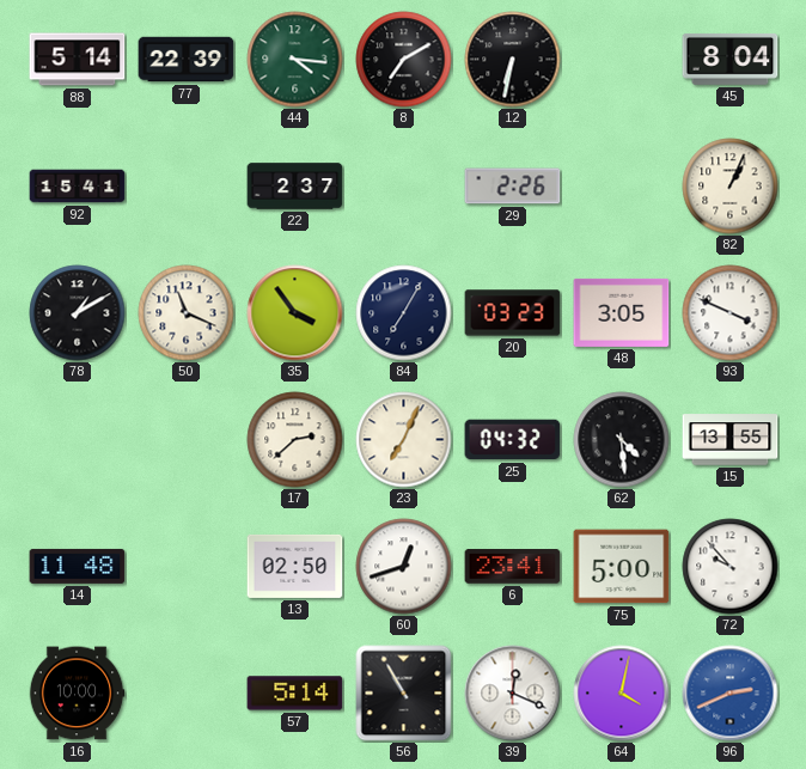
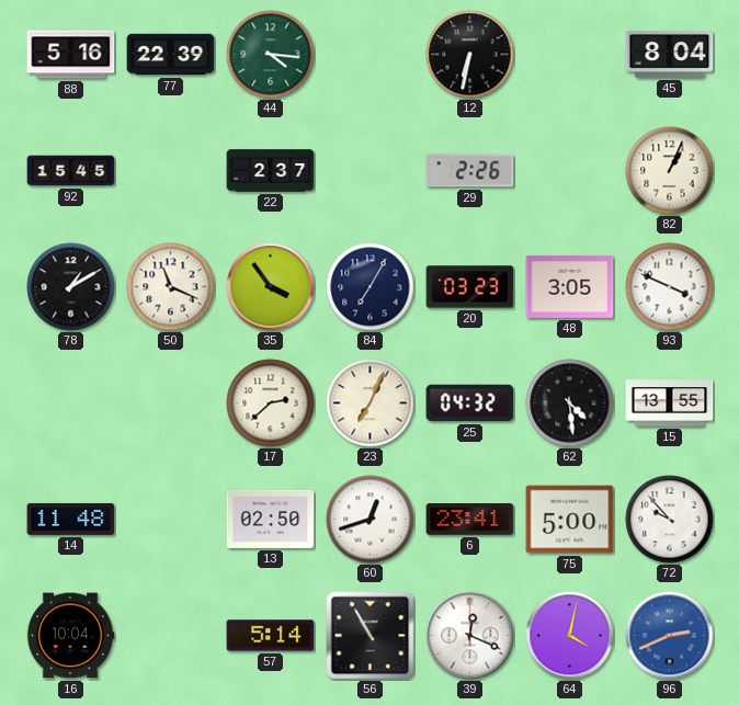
88: 5:14 -> 5:16
8: 7:10 -> none
92: 15:41 -> 15:45
16: 10:00 -> 10:04
